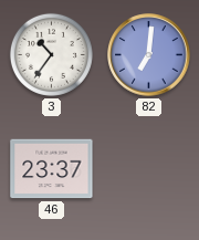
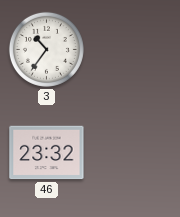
82: 7:01 -> none
46: 23:37 -> 23:32
